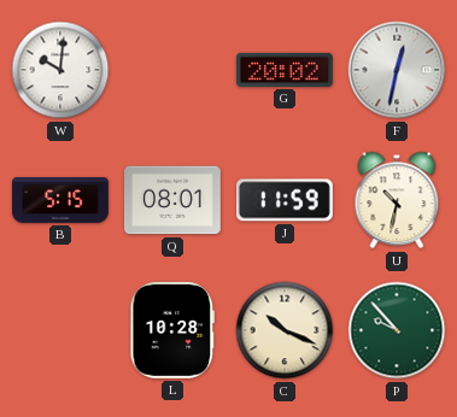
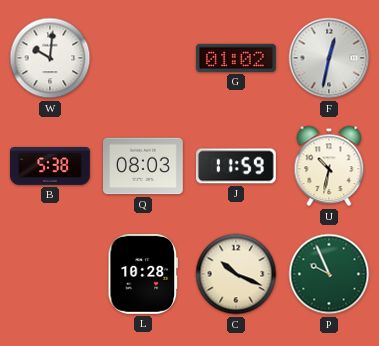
G: 20:02 -> 01:02
B: 5:15 -> 5:38
Q: 08:01 -> 08:03
P: 9:53 -> 9:56
